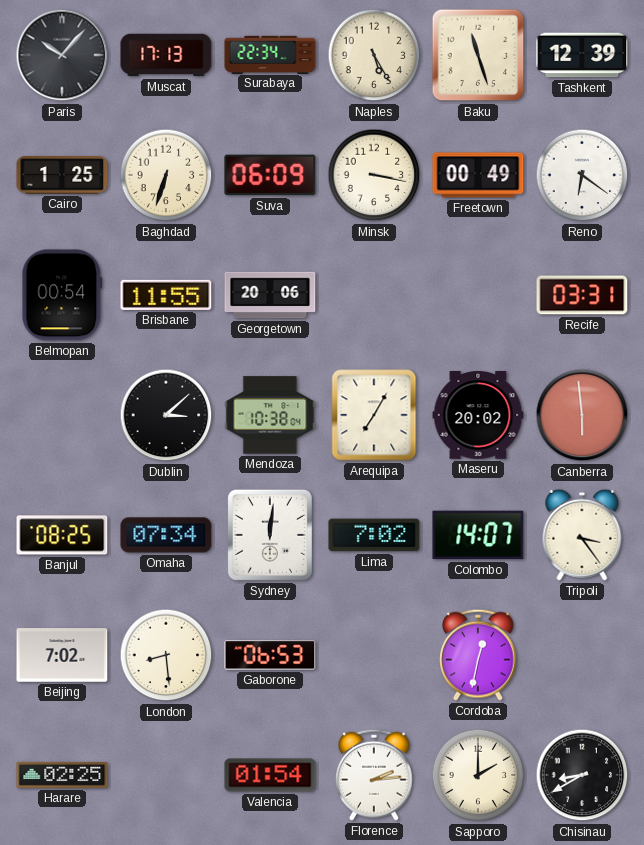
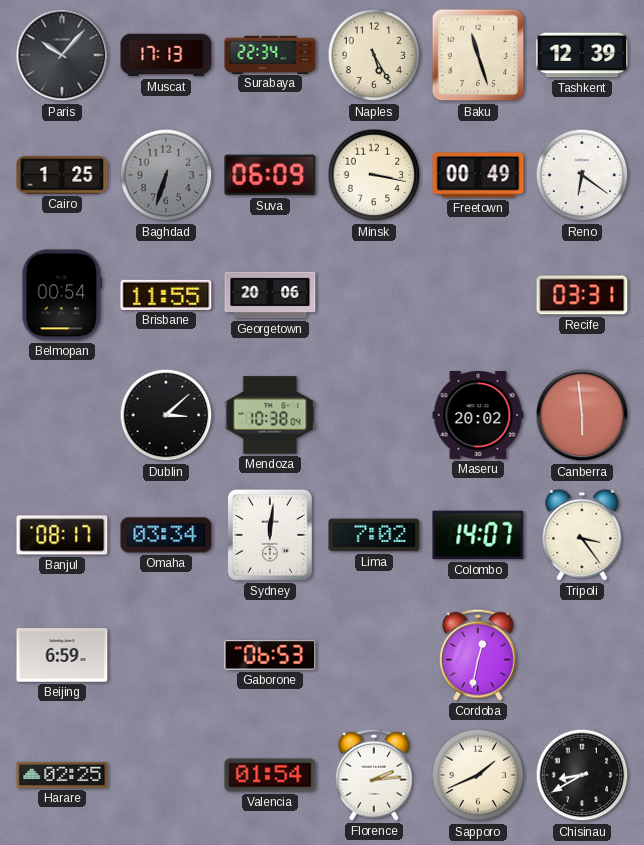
Baghdad dial: cream -> grey
Arequipa: 7:05 -> none
Banjul: 08:25 -> 08:17
Omaha: 07:34 -> 03:34
Beijing: 7:02 -> 6:59
London: 8:29 -> none
Sapporo: 2:00 -> 1:41
